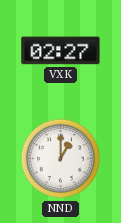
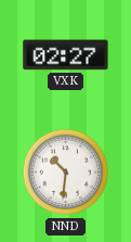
NND: 1:00 -> 10:31
